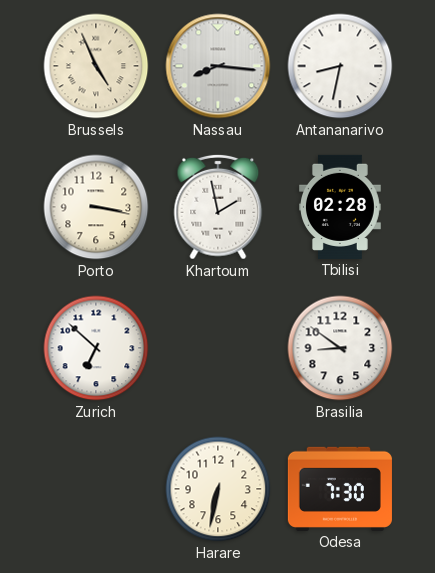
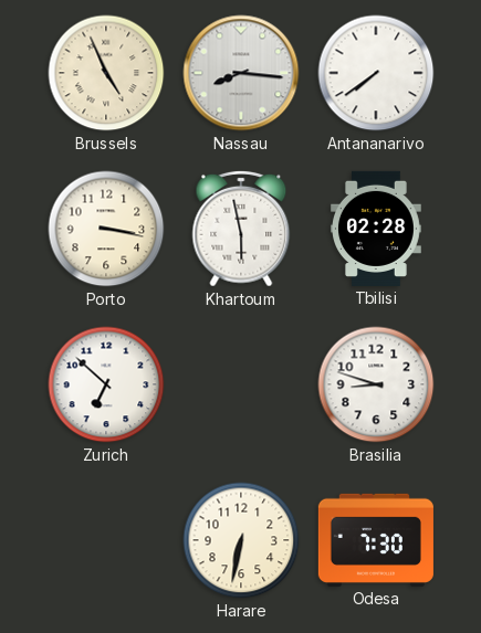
Antananarivo: 8:32 -> 7:39
Khartoum: 1:58 -> 5:58
Brasilia: 8:51 -> 8:48
